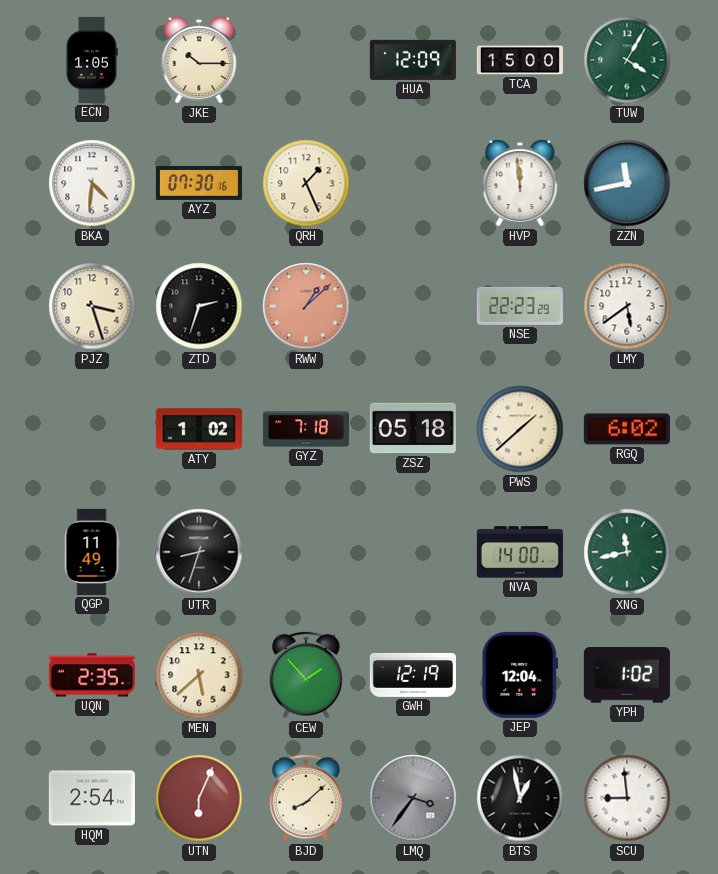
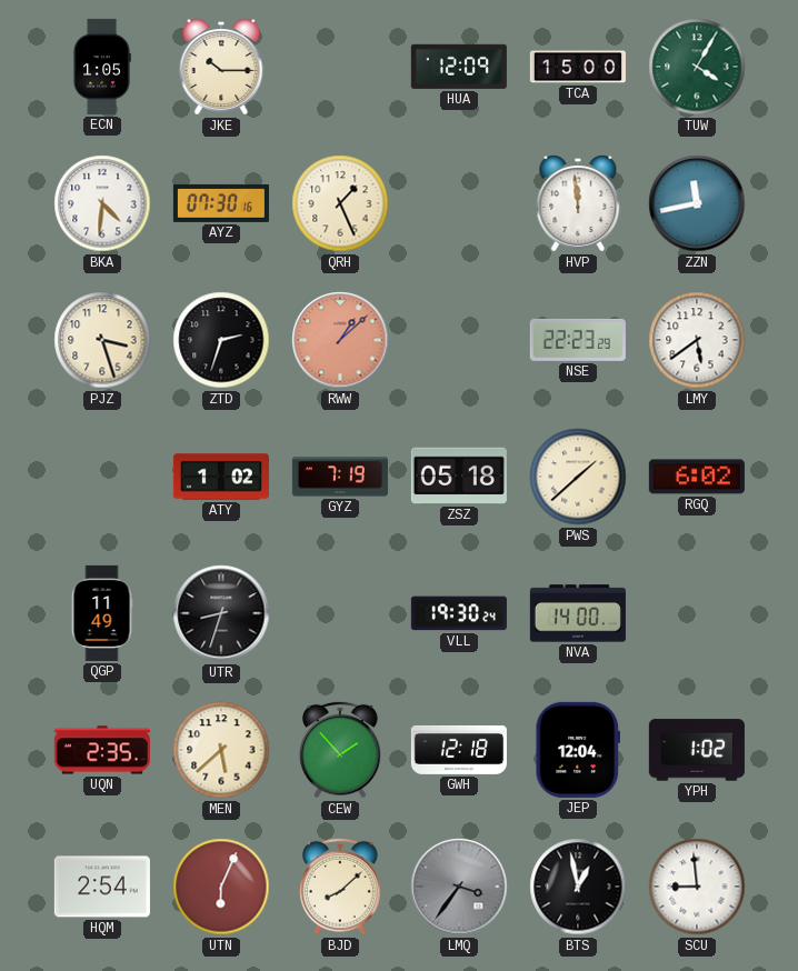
GYZ: 7:18 -> 7:19
VLL: none -> 19:30
XNG: 11:43 -> none
GWH: 12:19 -> 12:18
